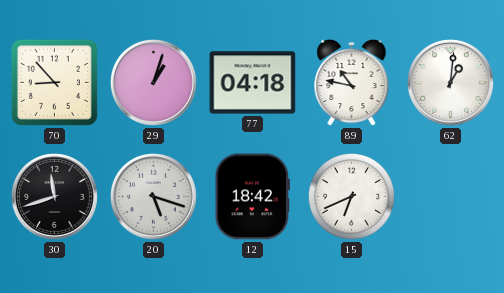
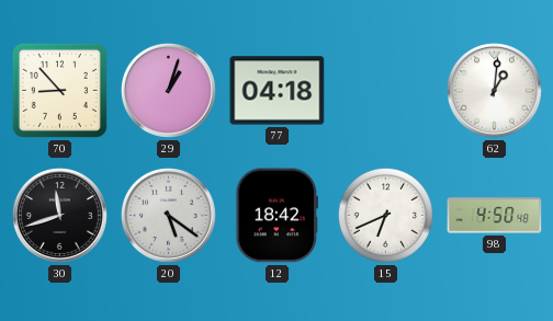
89: 10:47 -> none
20: 5:18 -> 5:21
98: none -> 4:50
